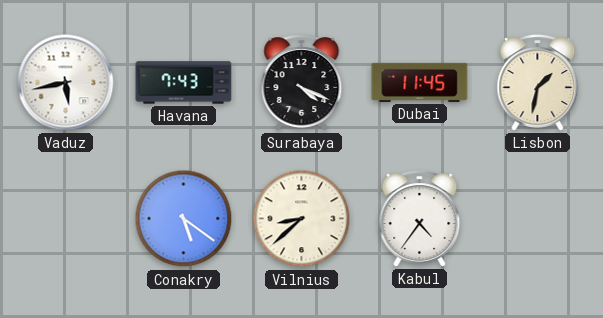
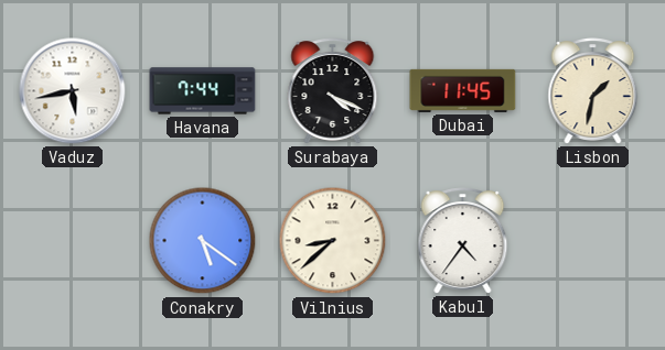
Havana: 7:43 -> 7:44
